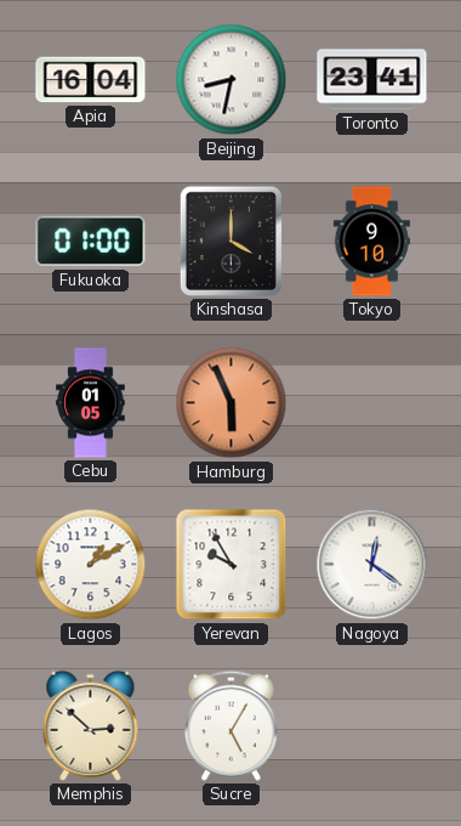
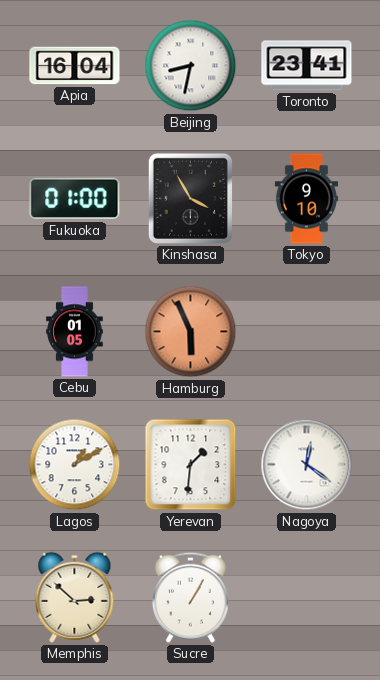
Kinshasa: 4:00 -> 3:55
Yerevan: 9:55 -> 1:31
Sucre: 5:05 -> 1:05
